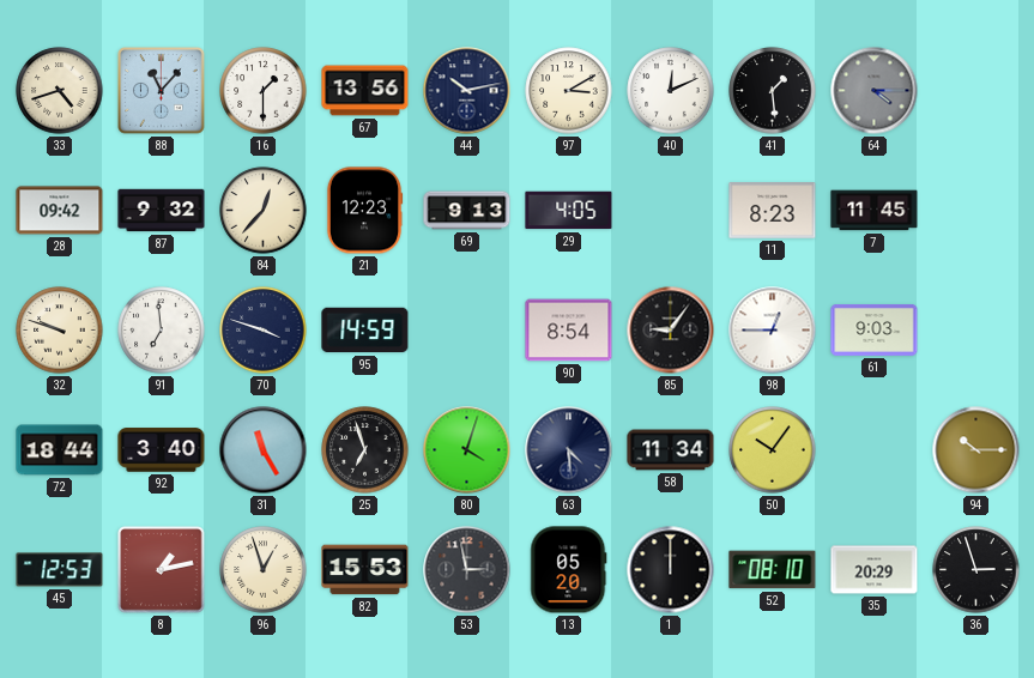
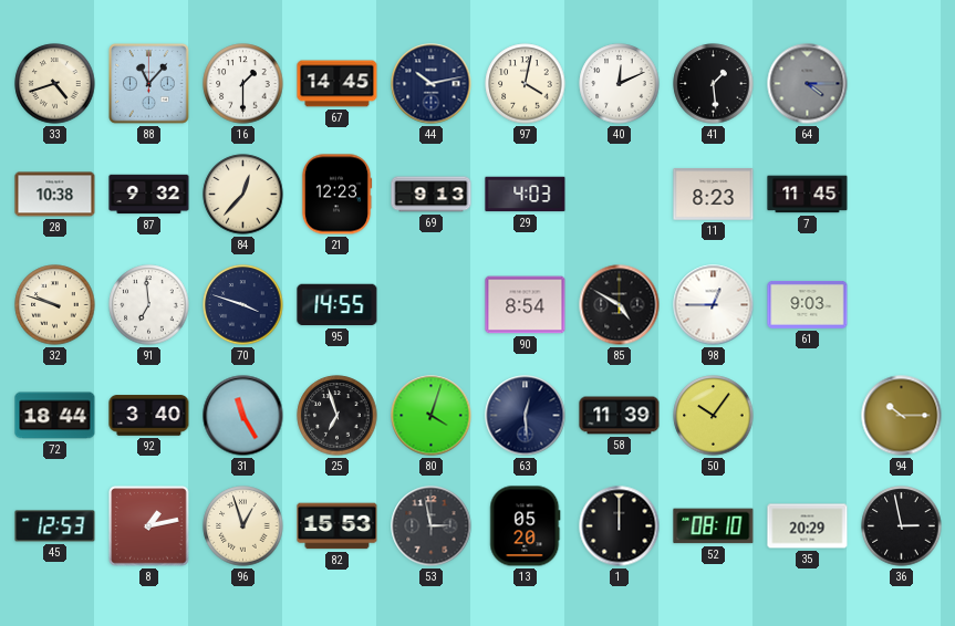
67: 13:56 -> 14:45
97: 3:10 -> 4:02
28: 09:42 -> 10:38
29: 4:05 -> 4:03
95: 14:59 -> 14:55
85: 9:06 -> 4:50
63: 4:29 -> 12:29
58: 11:34 -> 11:39
36: 2:57 -> 2:58
